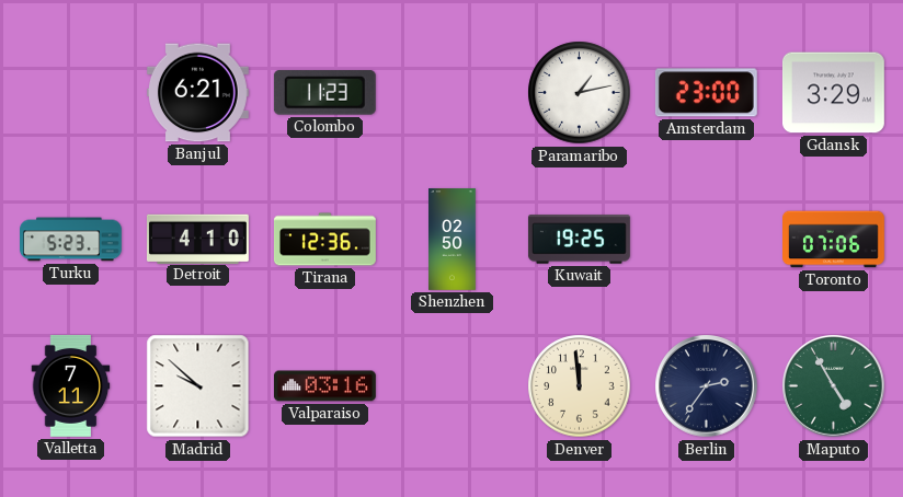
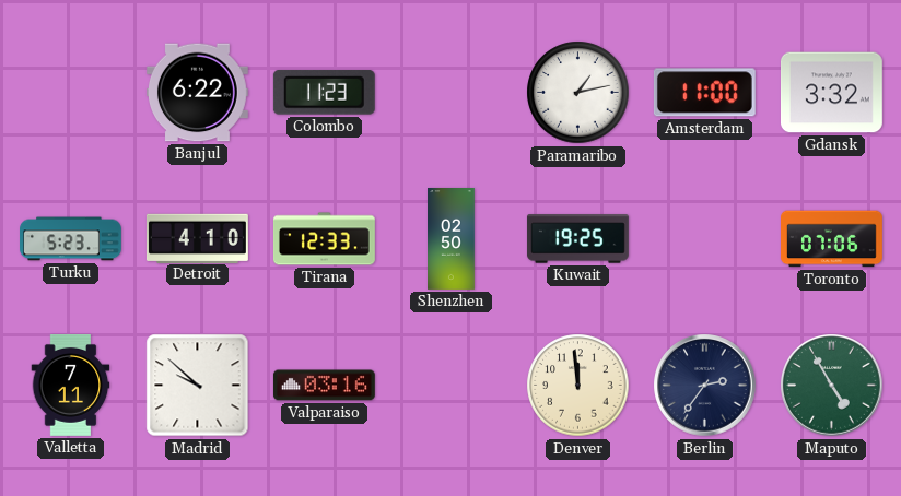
Banjul: 6:21 -> 6:22
Amsterdam: 23:00 -> 11:00
Gdansk: 3:29 -> 3:32
Tirana: 12:36 -> 12:33
